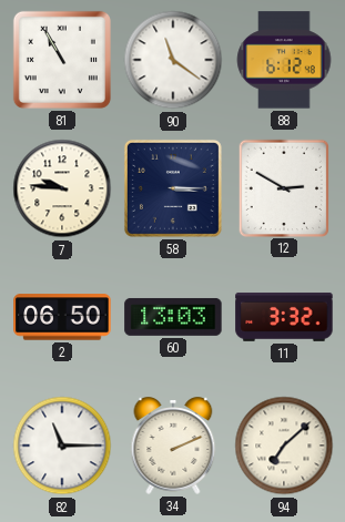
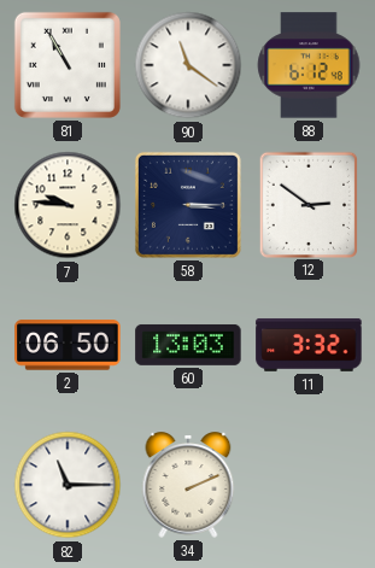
12: 2:50 -> 2:51
94: 7:08 -> none
